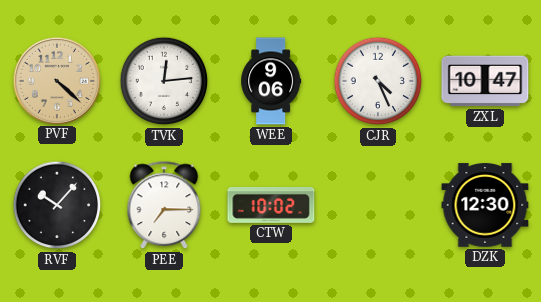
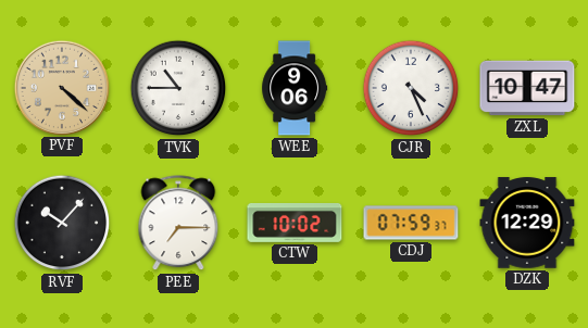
TVK: 12:14 -> 10:45
CDJ: none -> 07:59
DZK: 12:30 -> 12:29
